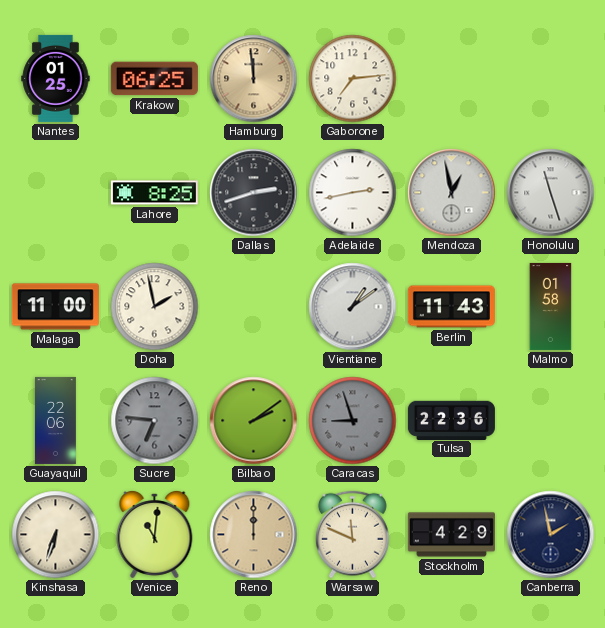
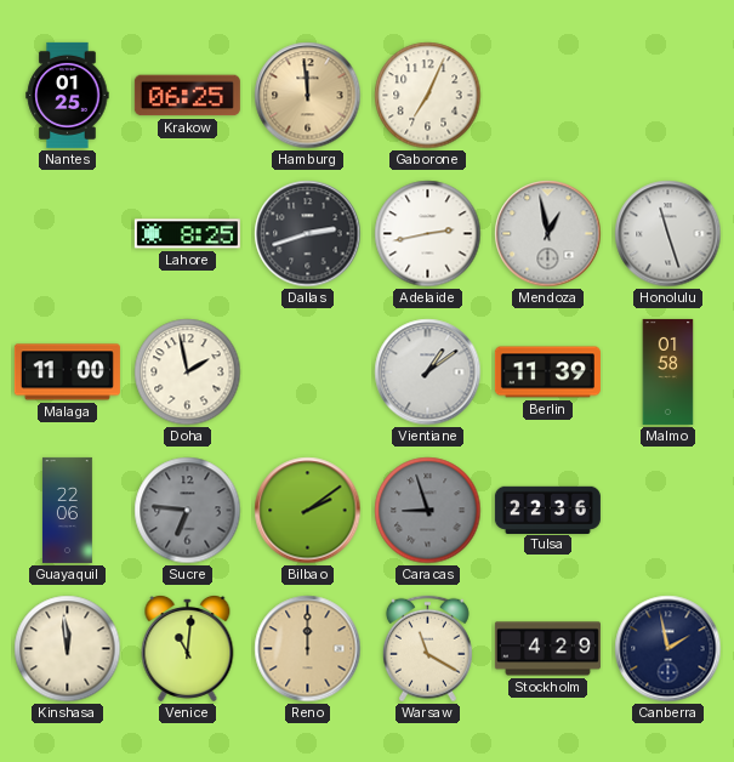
Gaborone: 7:14 -> 7:04
Berlin: 11:43 -> 11:39
Kinshasa: 6:33 -> 11:59
Warsaw: 11:49 -> 11:20
